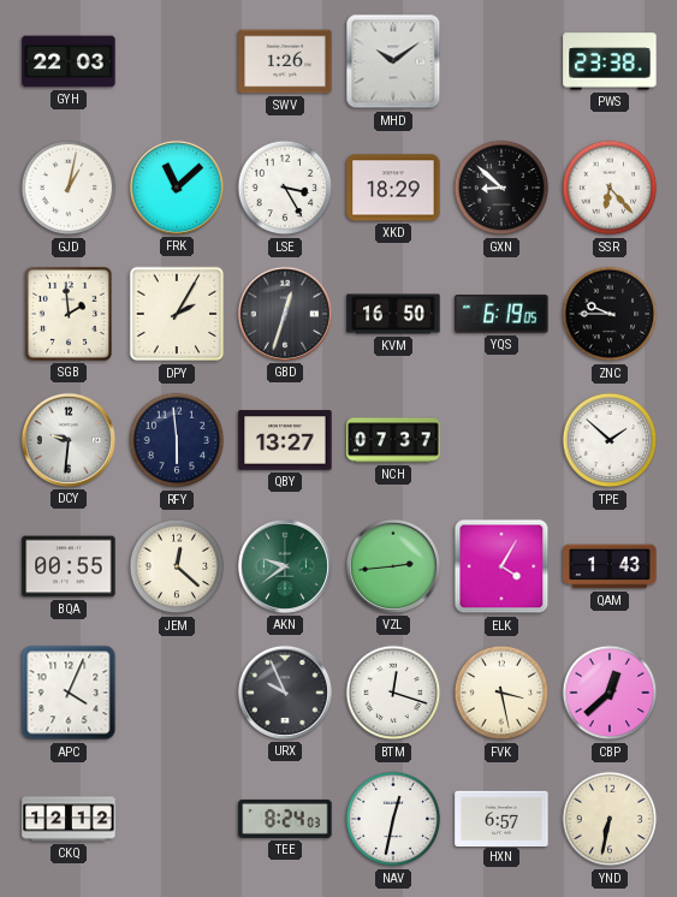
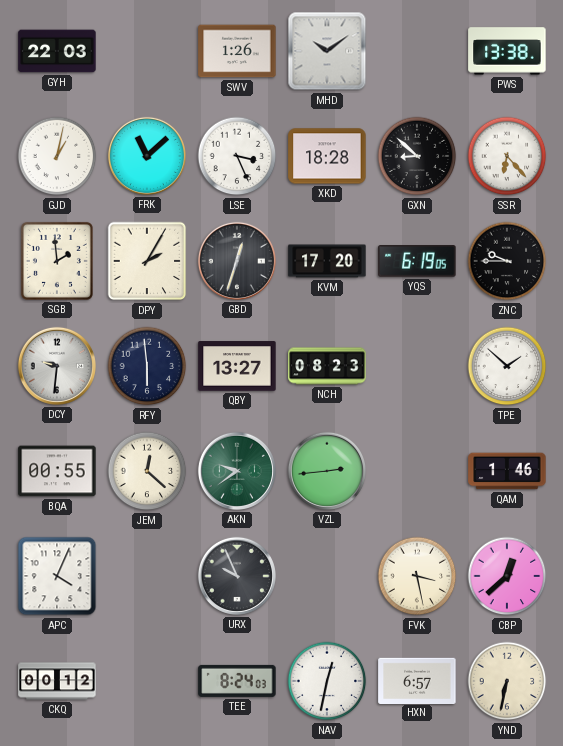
PWS: 23:38 -> 13:38
LSE: 3:25 -> 3:26
XKD: 18:29 -> 18:28
KVM: 16:50 -> 17:20
NCH: 07:37 -> 08:23
ELK: 4:05 -> none
QAM: 1:43 -> 1:46
BTM: 12:18 -> none
CKQ: 12:12 -> 00:12
